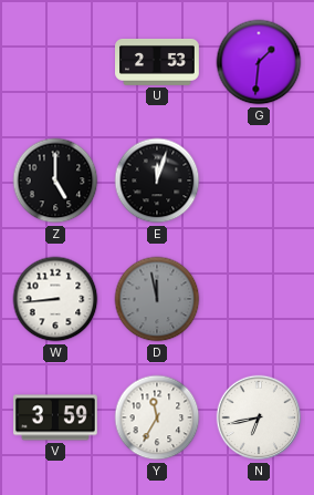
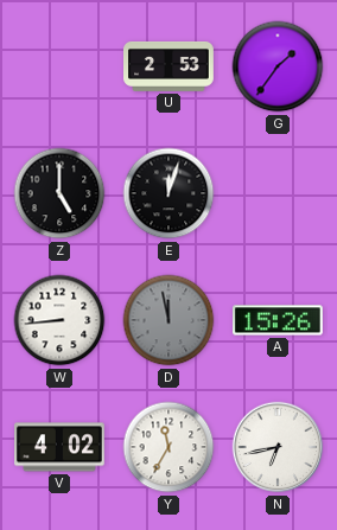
G: 1:31 -> 1:36
A: none -> 15:26
V: 3:59 -> 4:02
